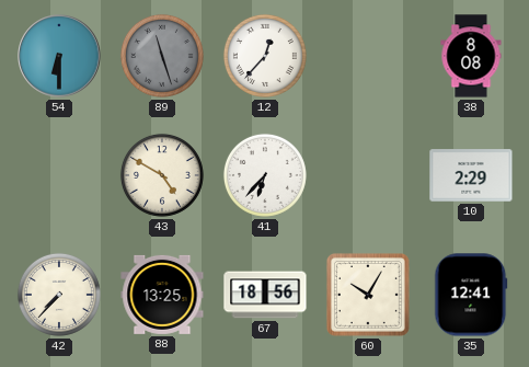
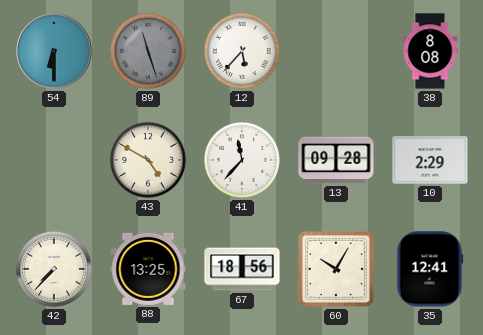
12: 12:37 -> 5:37
41: 6:37 -> 11:37
13: none -> 09:28
